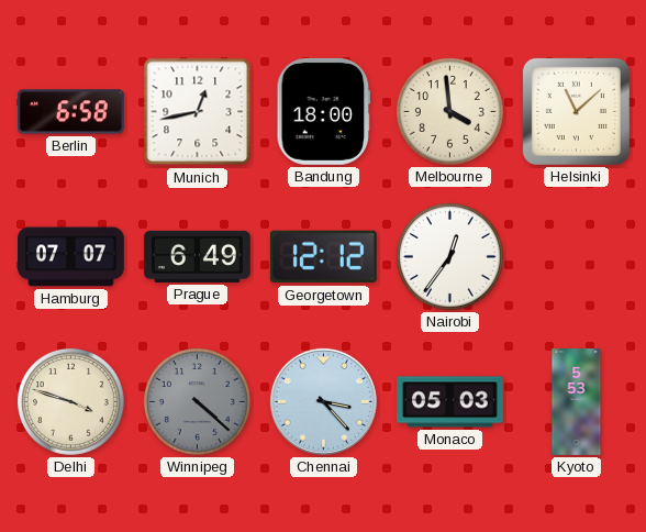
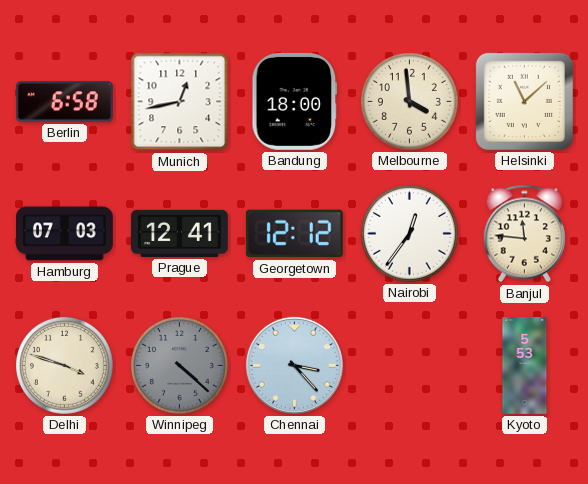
Hamburg: 07:07 -> 07:03
Prague: 6:49 -> 12:41
Banjul: none -> 11:46
Monaco: 05:03 -> none
